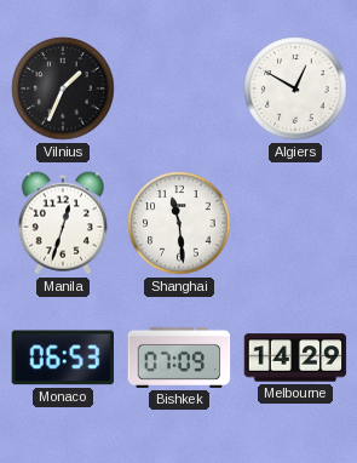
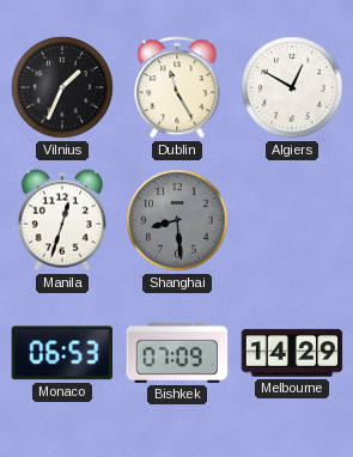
Dublin: none -> 11:25
Shanghai: 11:29 -> 8:29
Shanghai dial: white -> grey
